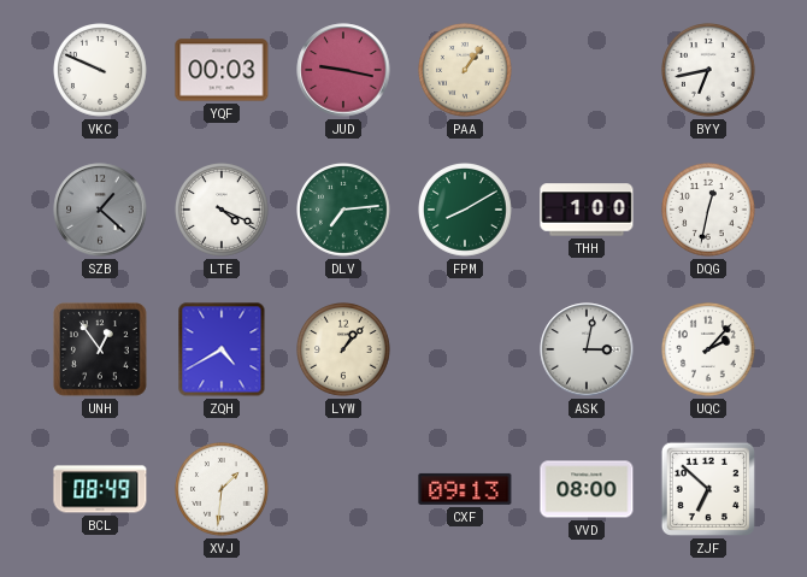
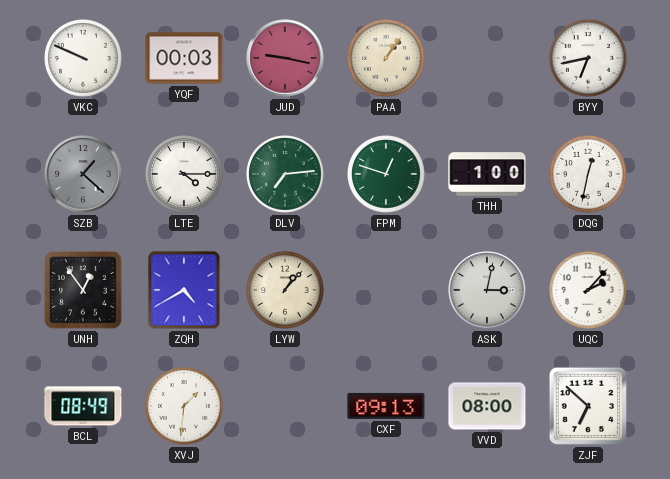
LTE: 4:19 -> 4:15
FPM: 8:10 -> 12:48
